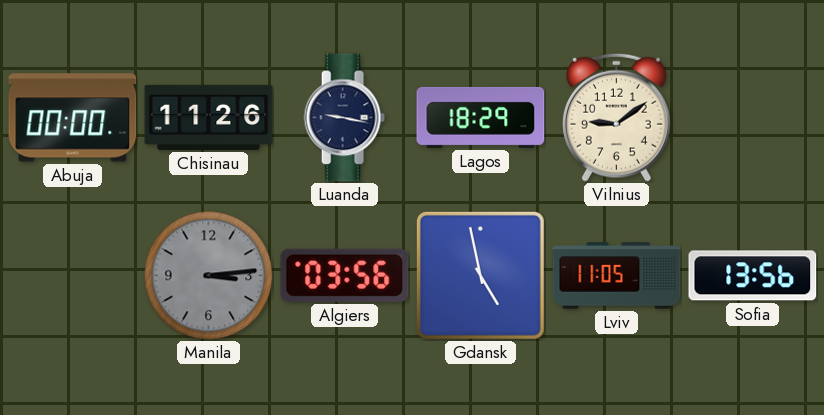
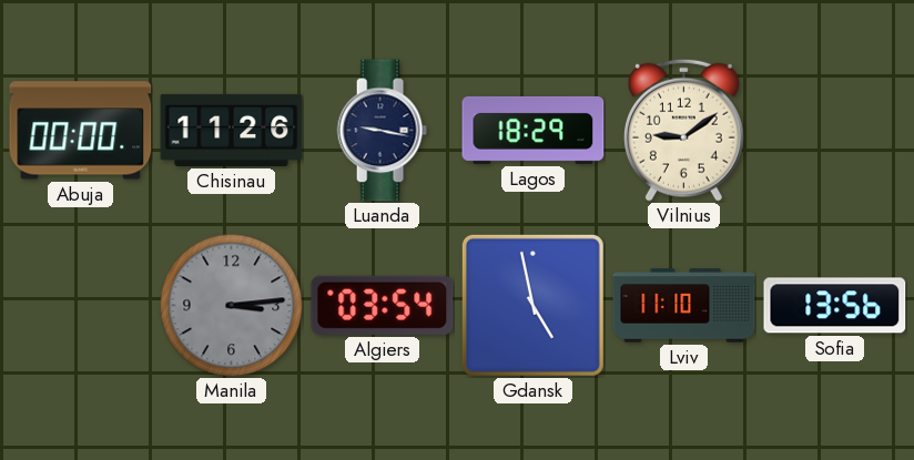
Algiers: 03:56 -> 03:54
Lviv: 11:05 -> 11:10
